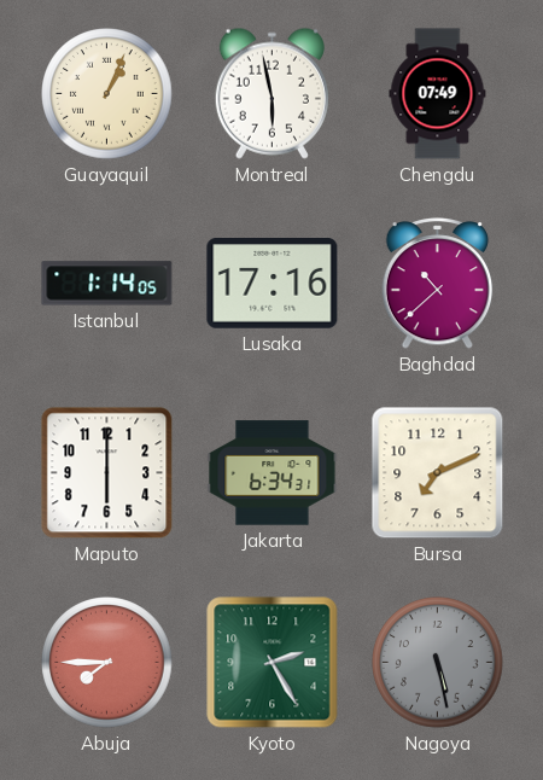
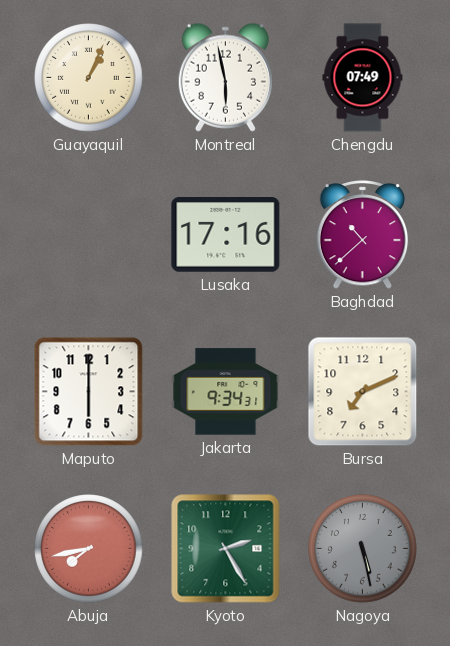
Istanbul: 1:14 -> none
Jakarta: 6:34 -> 9:34
Abuja: 7:45 -> 7:43
